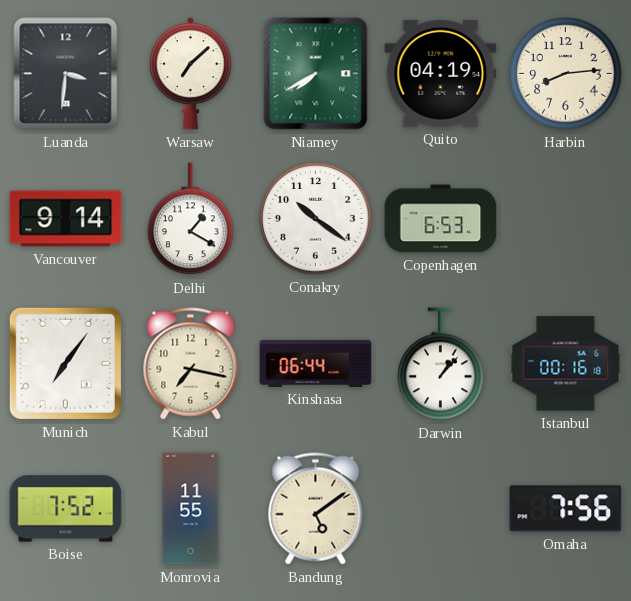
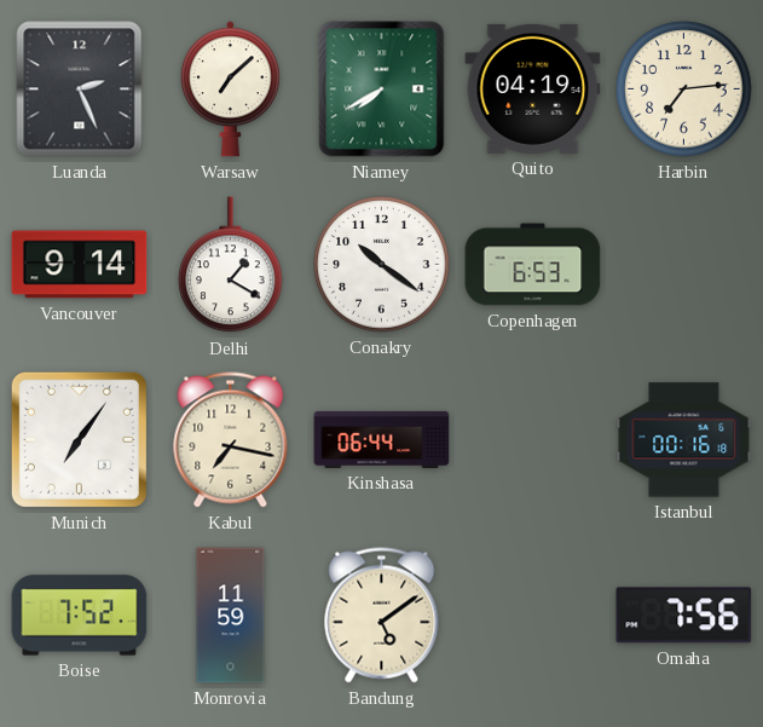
Luanda: 3:31 -> 2:26
Harbin: 8:14 -> 7:14
Darwin: 1:07 -> none
Monrovia: 11:55 -> 11:59
